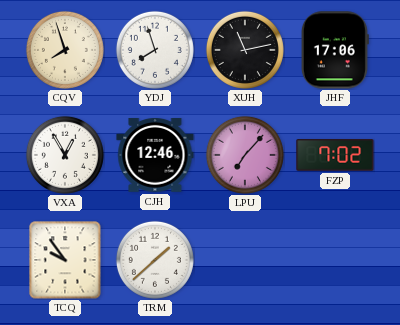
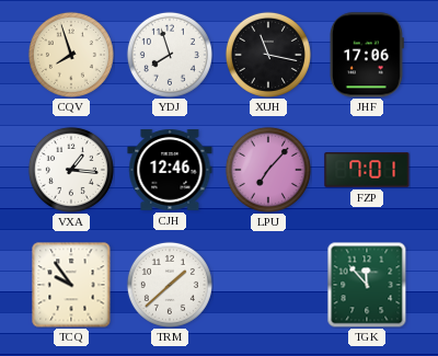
XUH: 11:13 -> 11:17
VXA: 12:55 -> 1:16
FZP: 7:02 -> 7:01
TGK: none -> 11:53
